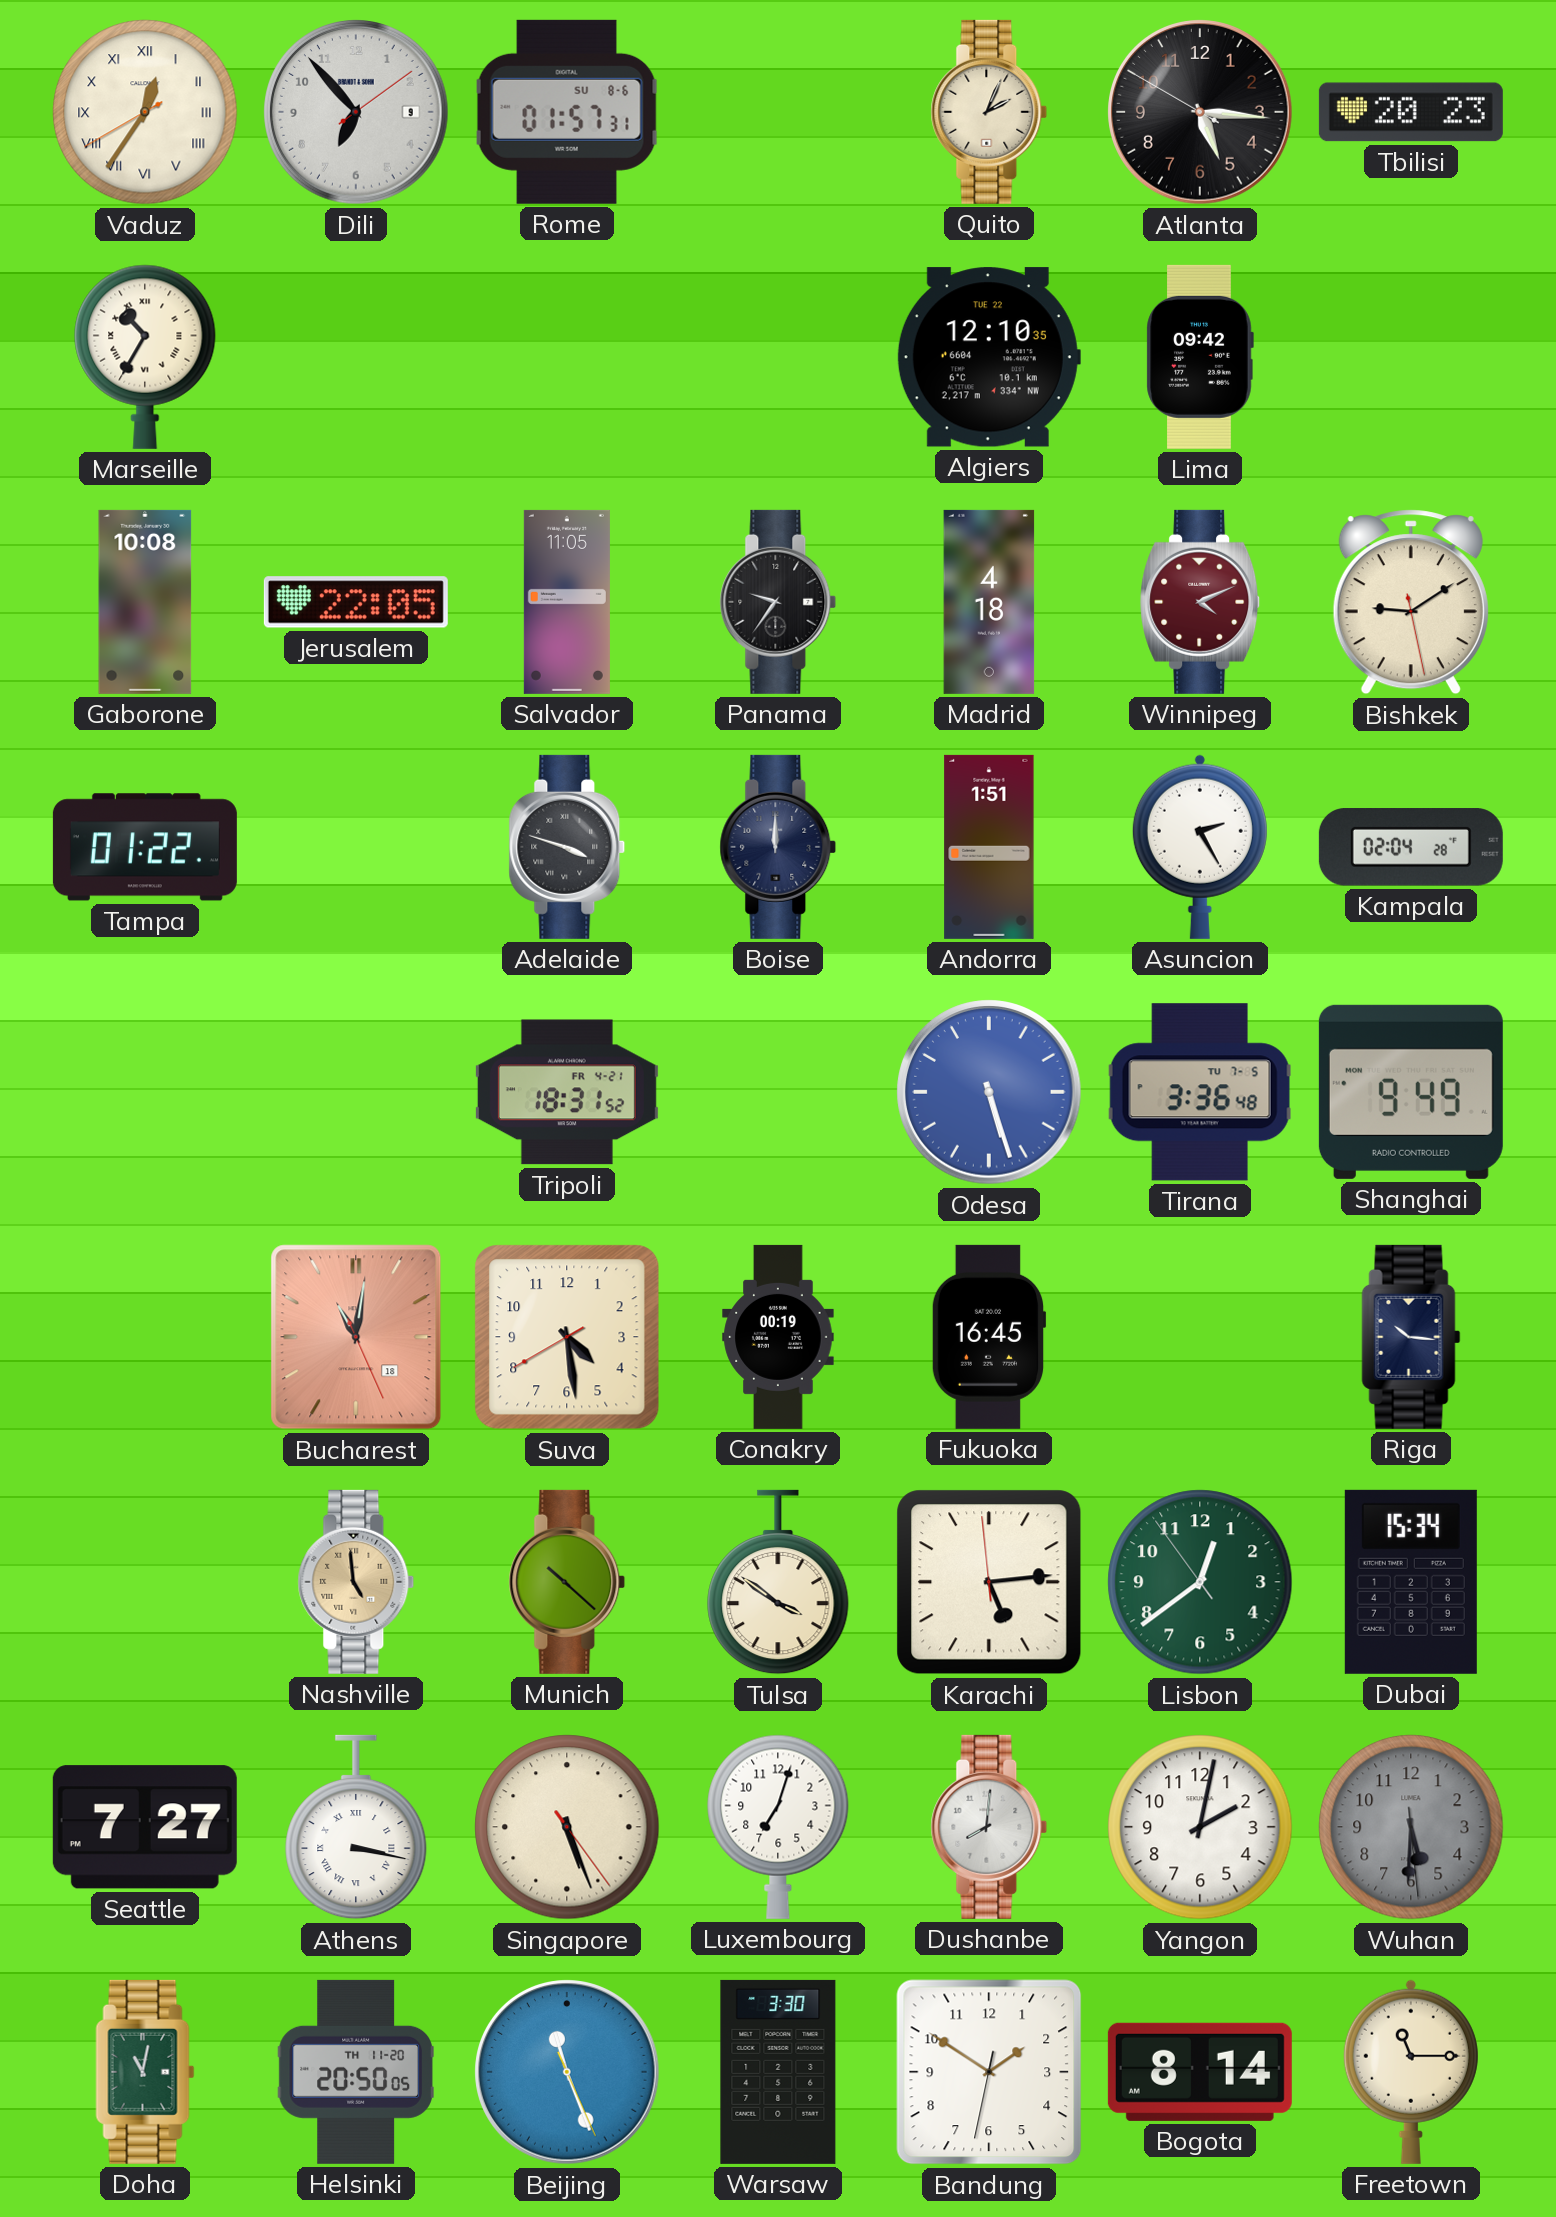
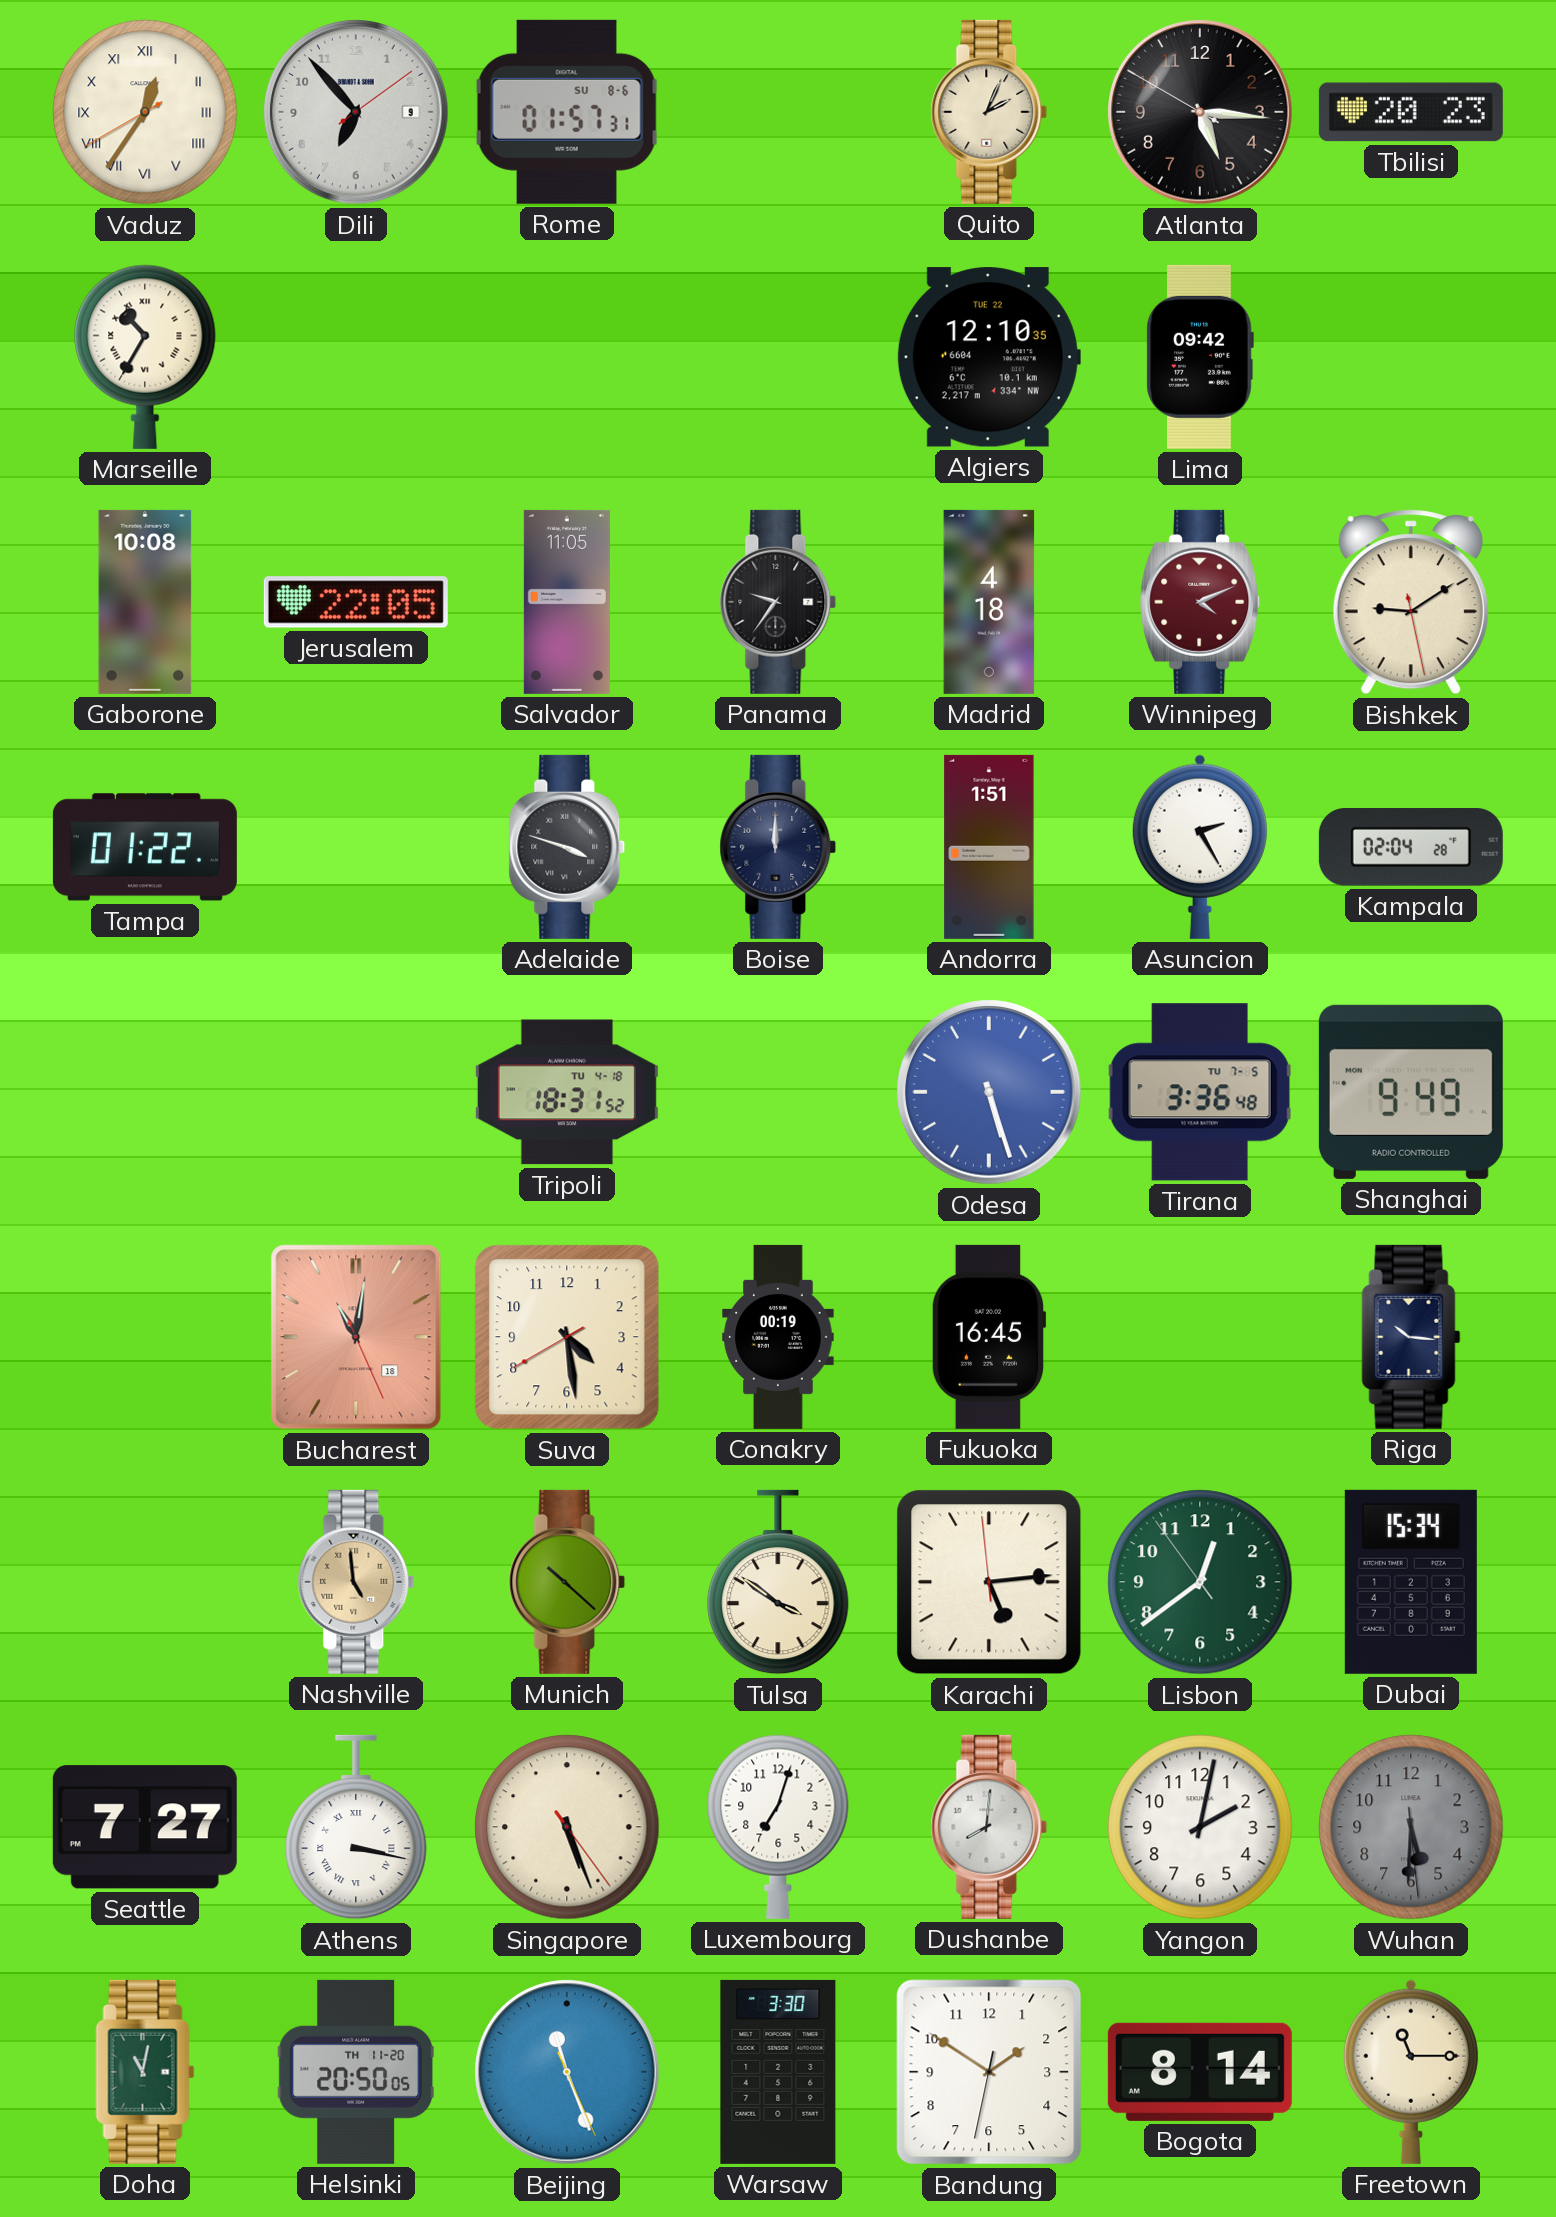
Tripoli date: FR 4-21 -> TU 4-18
